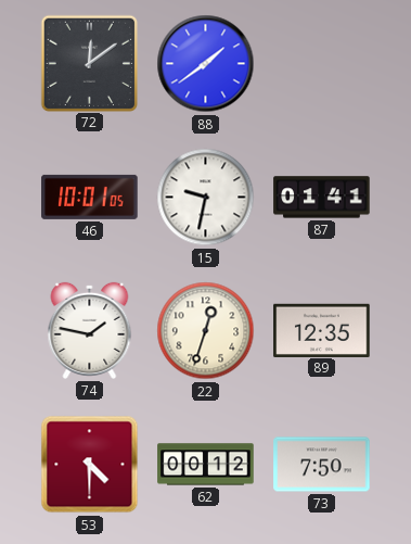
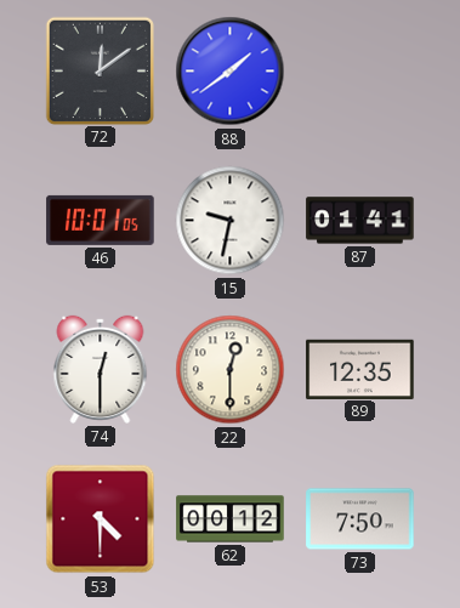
74: 1:47 -> 12:30
22: 12:33 -> 12:30
